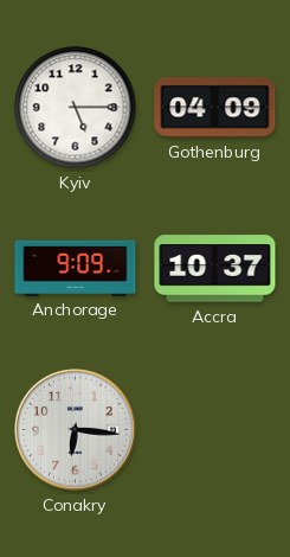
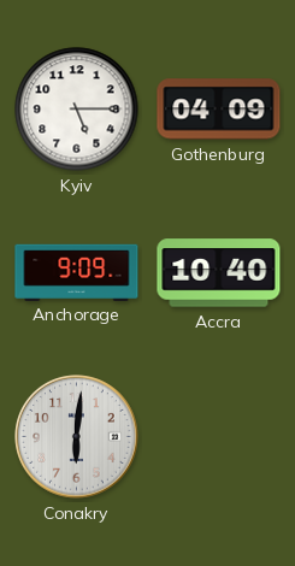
Accra: 10:37 -> 10:40
Conakry: 6:16 -> 6:01
